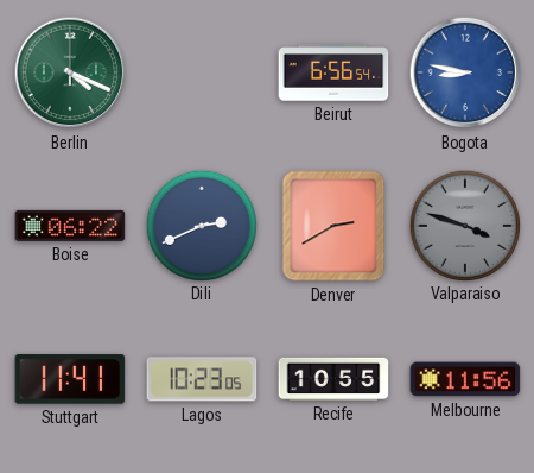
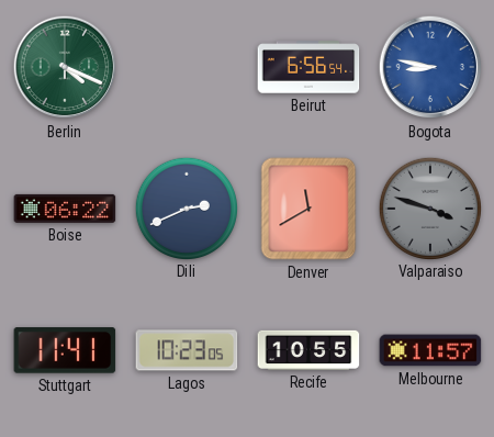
Denver: 2:40 -> 11:40
Melbourne: 11:56 -> 11:57
